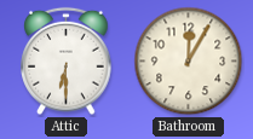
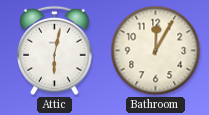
Attic: 6:30 -> 6:02
